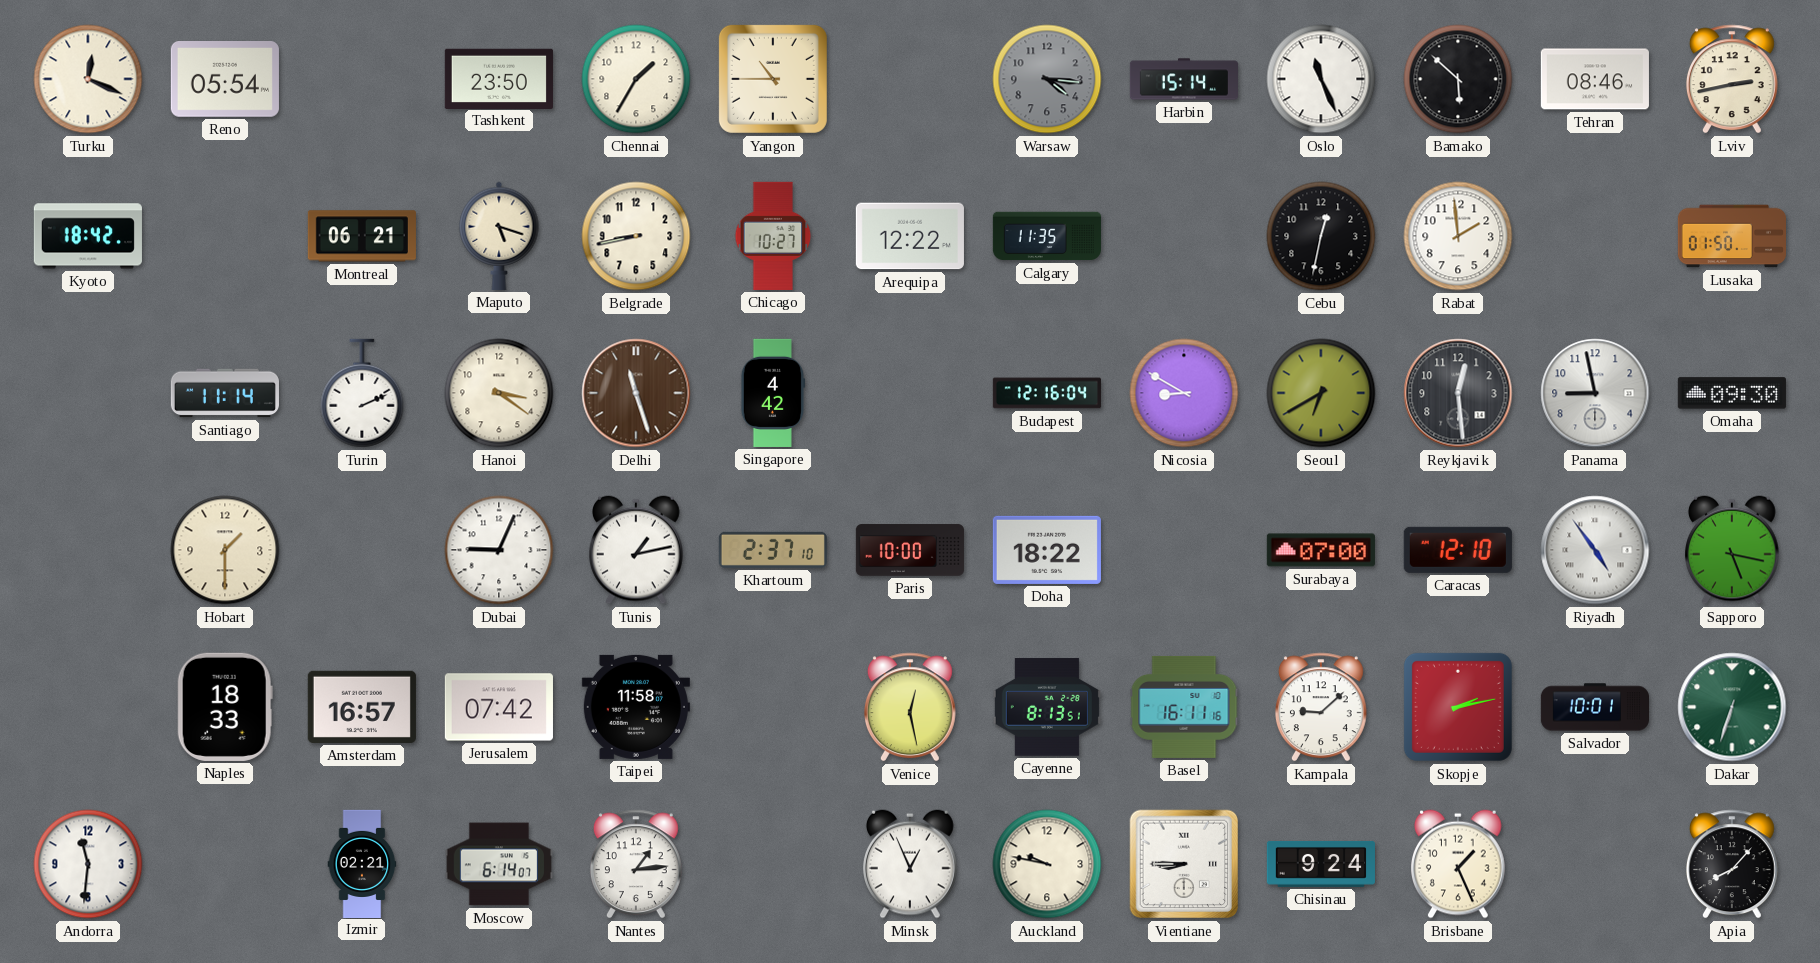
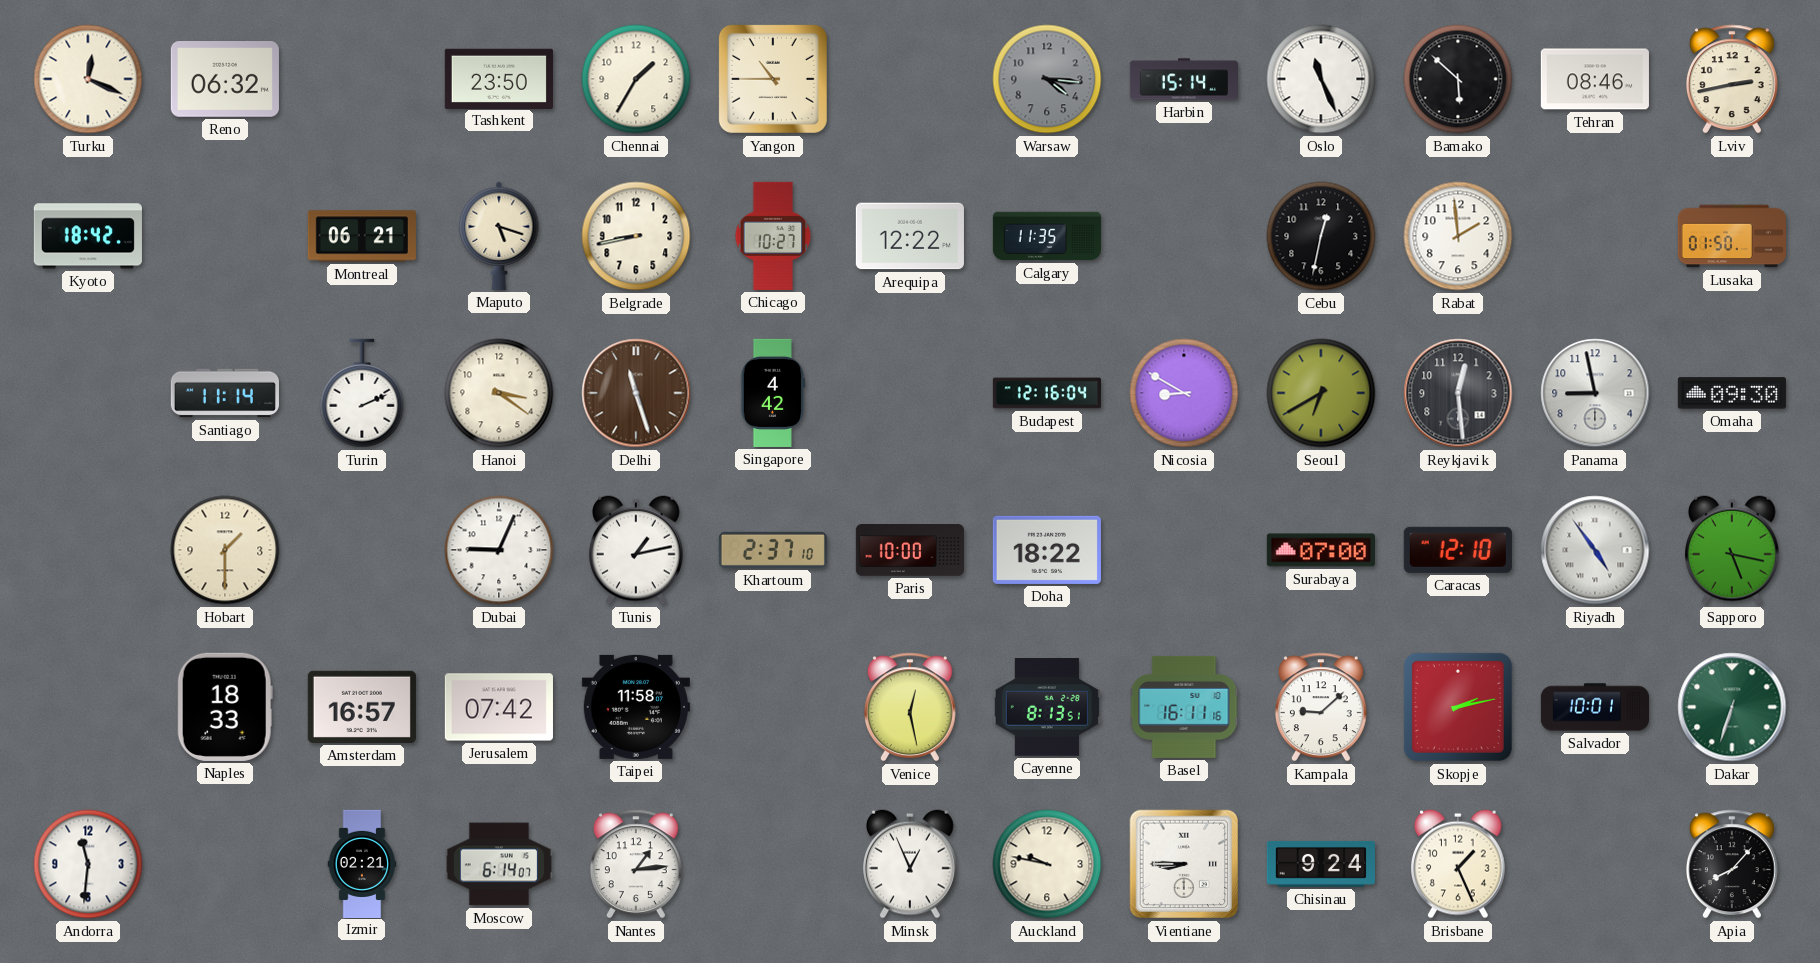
Reno: 05:54 -> 06:32
